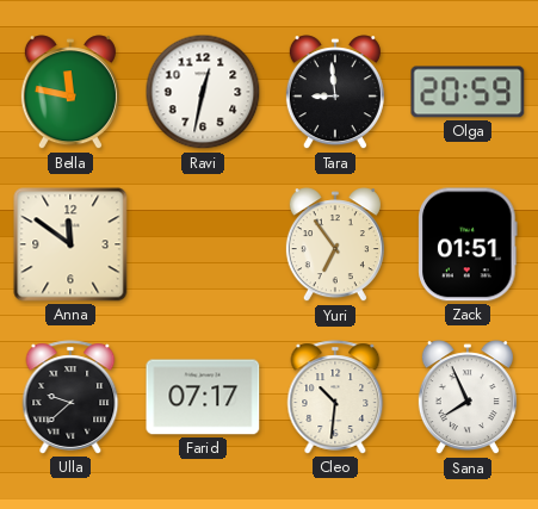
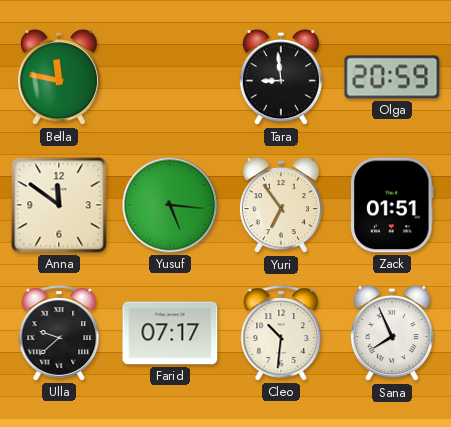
Ravi: 12:32 -> none
Yusuf: none -> 5:16
